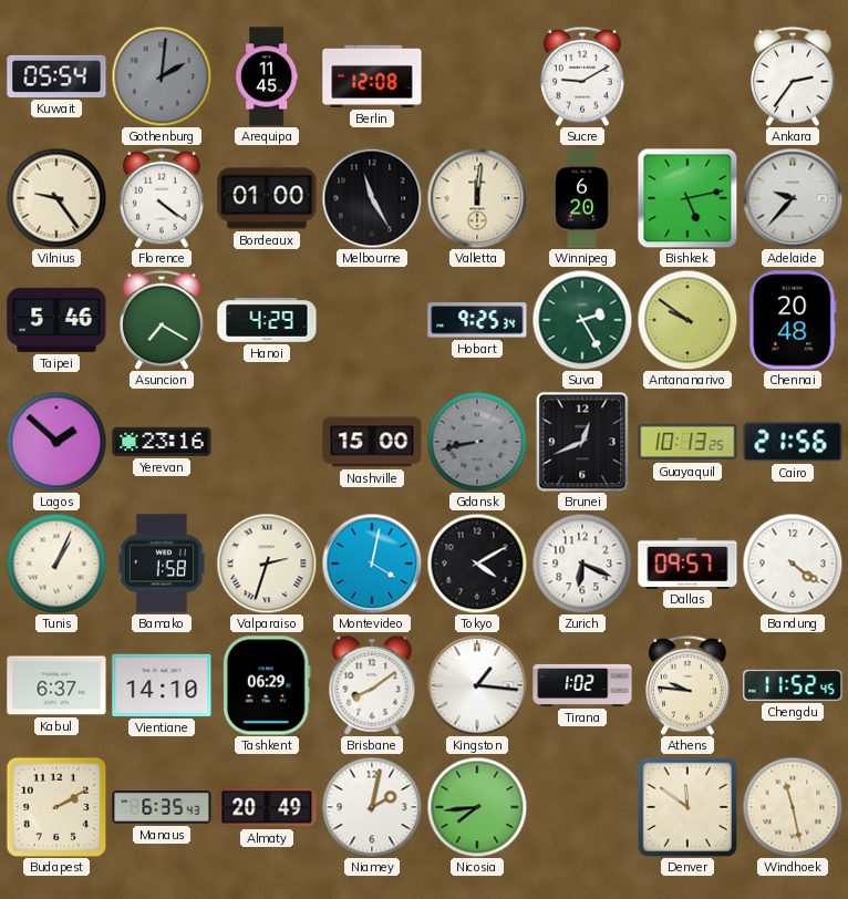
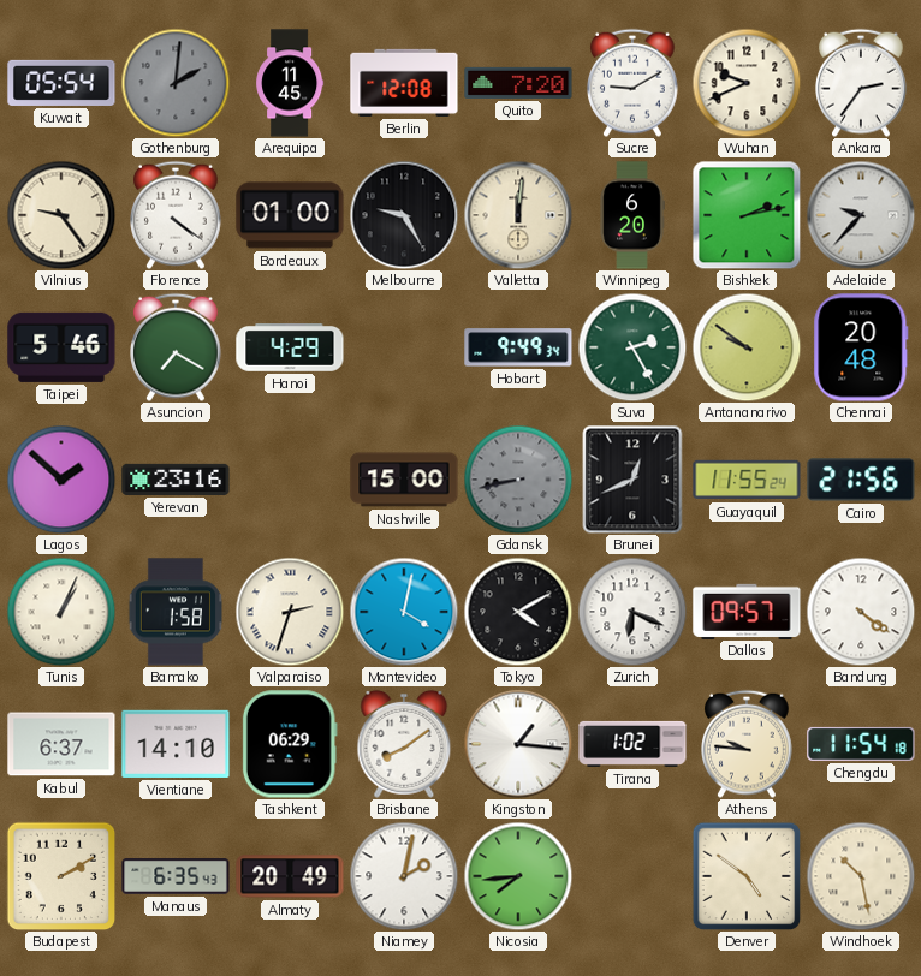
Quito: none -> 7:20
Wuhan: none -> 9:41
Melbourne: 11:25 -> 9:25
Bishkek: 5:13 -> 2:13
Hobart: 9:25 -> 9:49
Guayaquil: 10:13 -> 11:55
Chengdu: 11:52 -> 11:54
Denver: 11:51 -> 4:51
Windhoek: 11:28 -> 10:28
